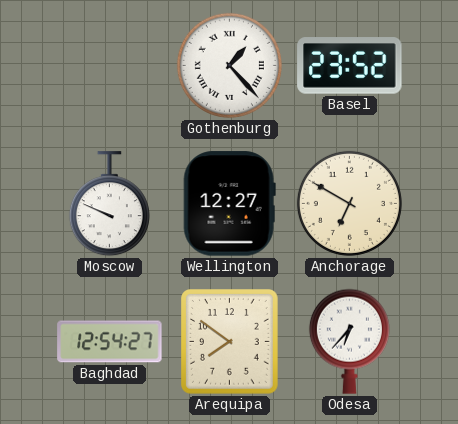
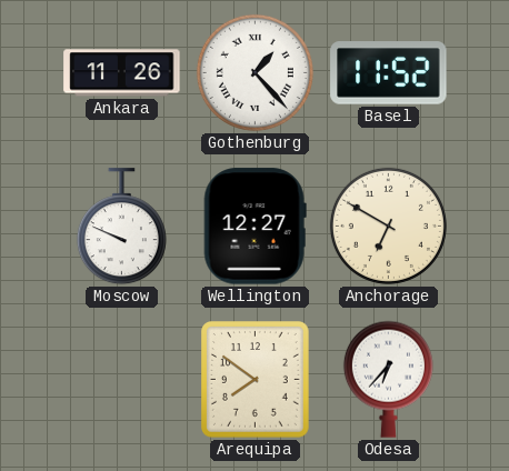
Ankara: none -> 11:26
Basel: 23:52 -> 11:52
Baghdad: 12:54 -> none
